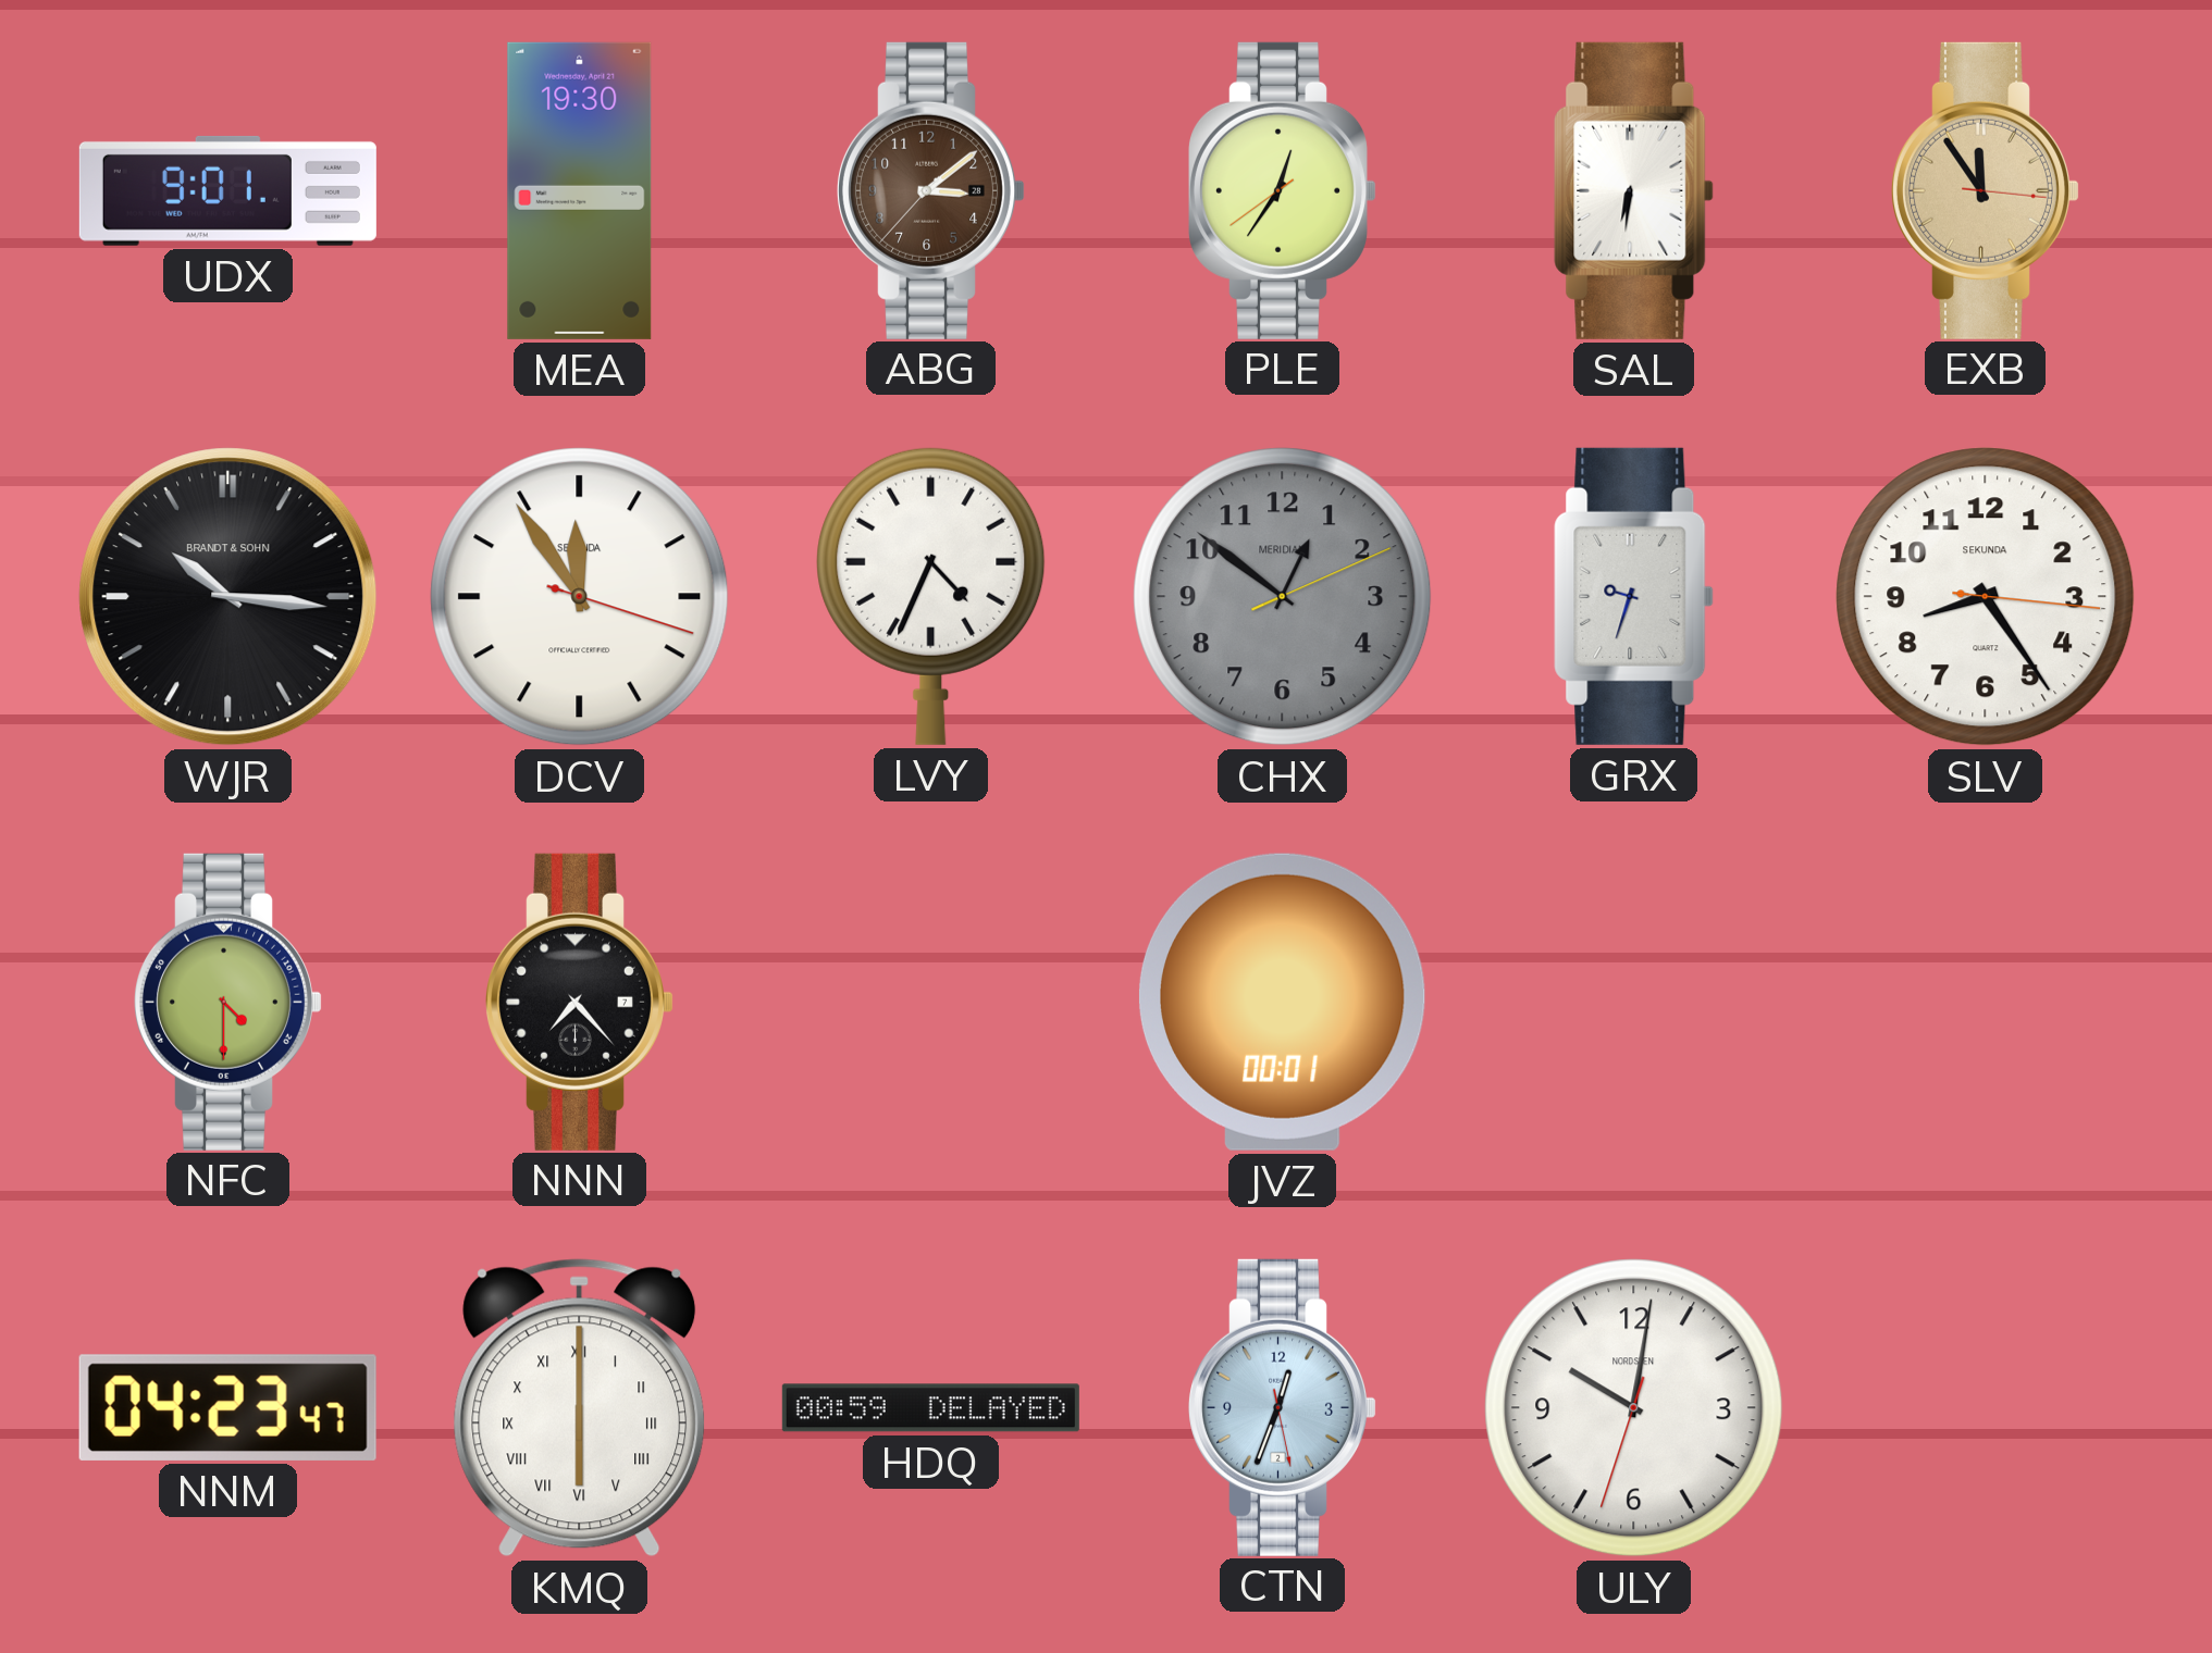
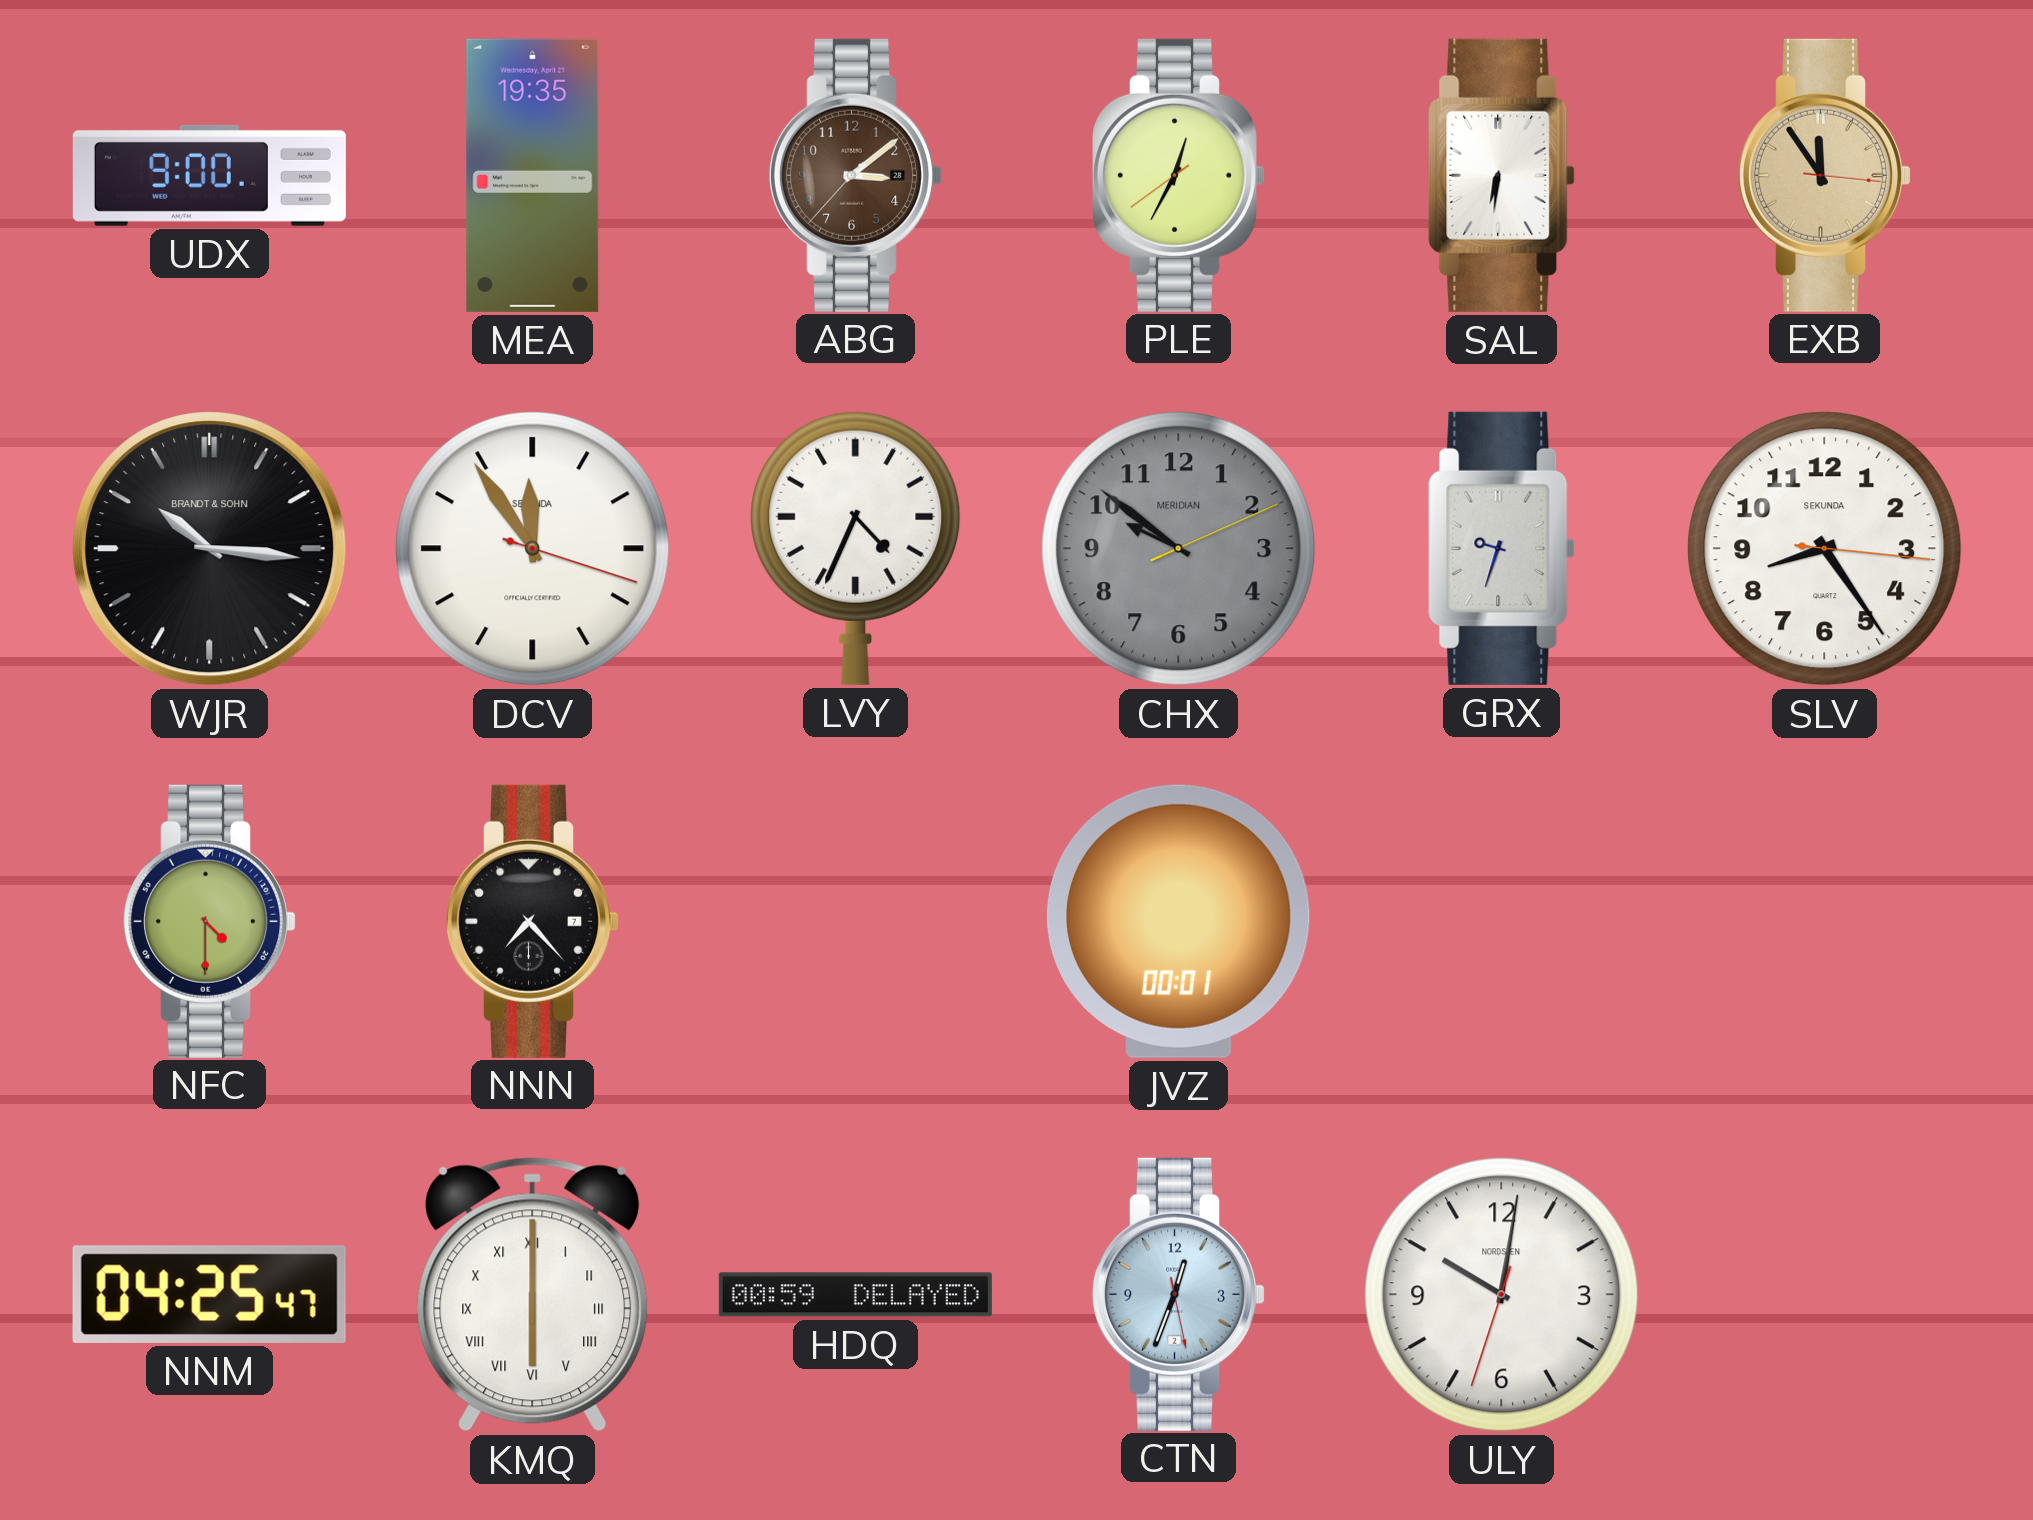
UDX: 9:01 -> 9:00
MEA: 19:30 -> 19:35
PLE: 12:35 -> 12:34
CHX: 12:51 -> 9:51
NNM: 04:23 -> 04:25
